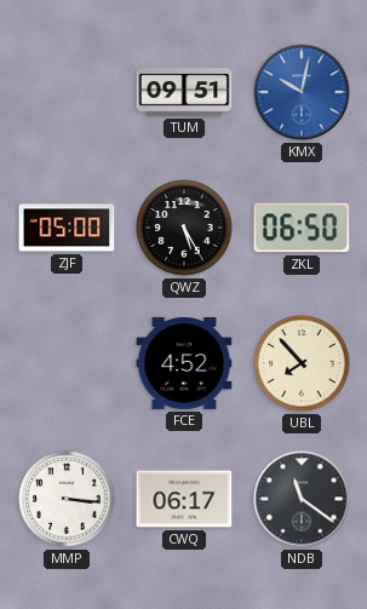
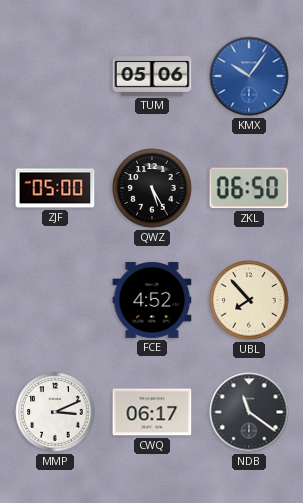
TUM: 09:51 -> 05:06
KMX: 10:02 -> 10:06
MMP: 3:16 -> 3:11
